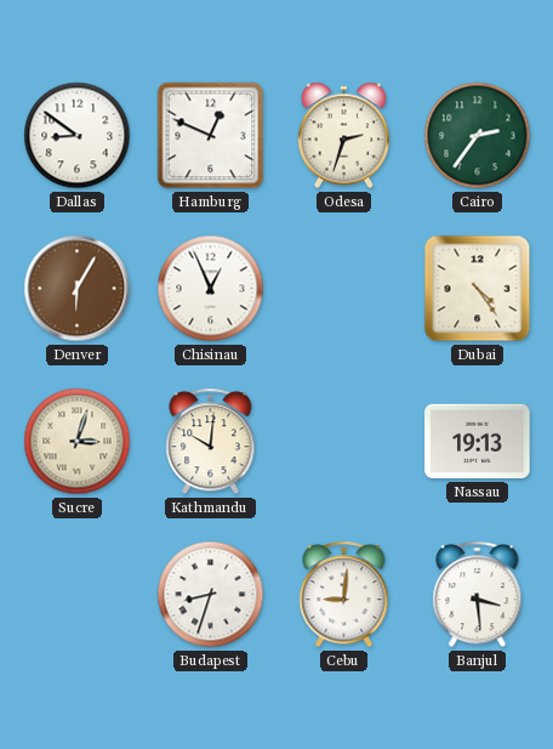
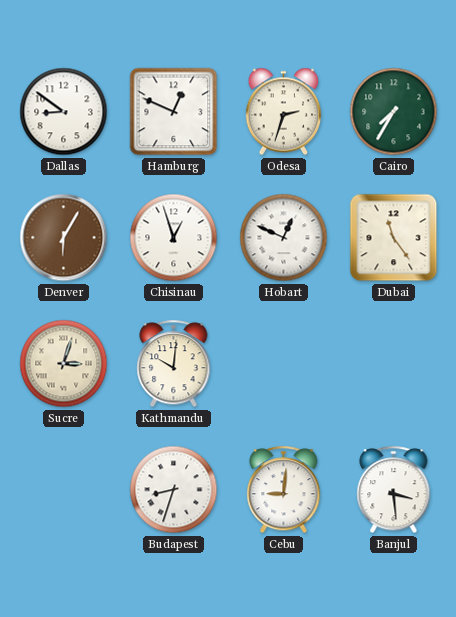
Cairo: 2:36 -> 7:35
Chisinau: 12:56 -> 12:57
Hobart: none -> 12:49
Dubai: 4:24 -> 11:24
Nassau: 19:13 -> none
